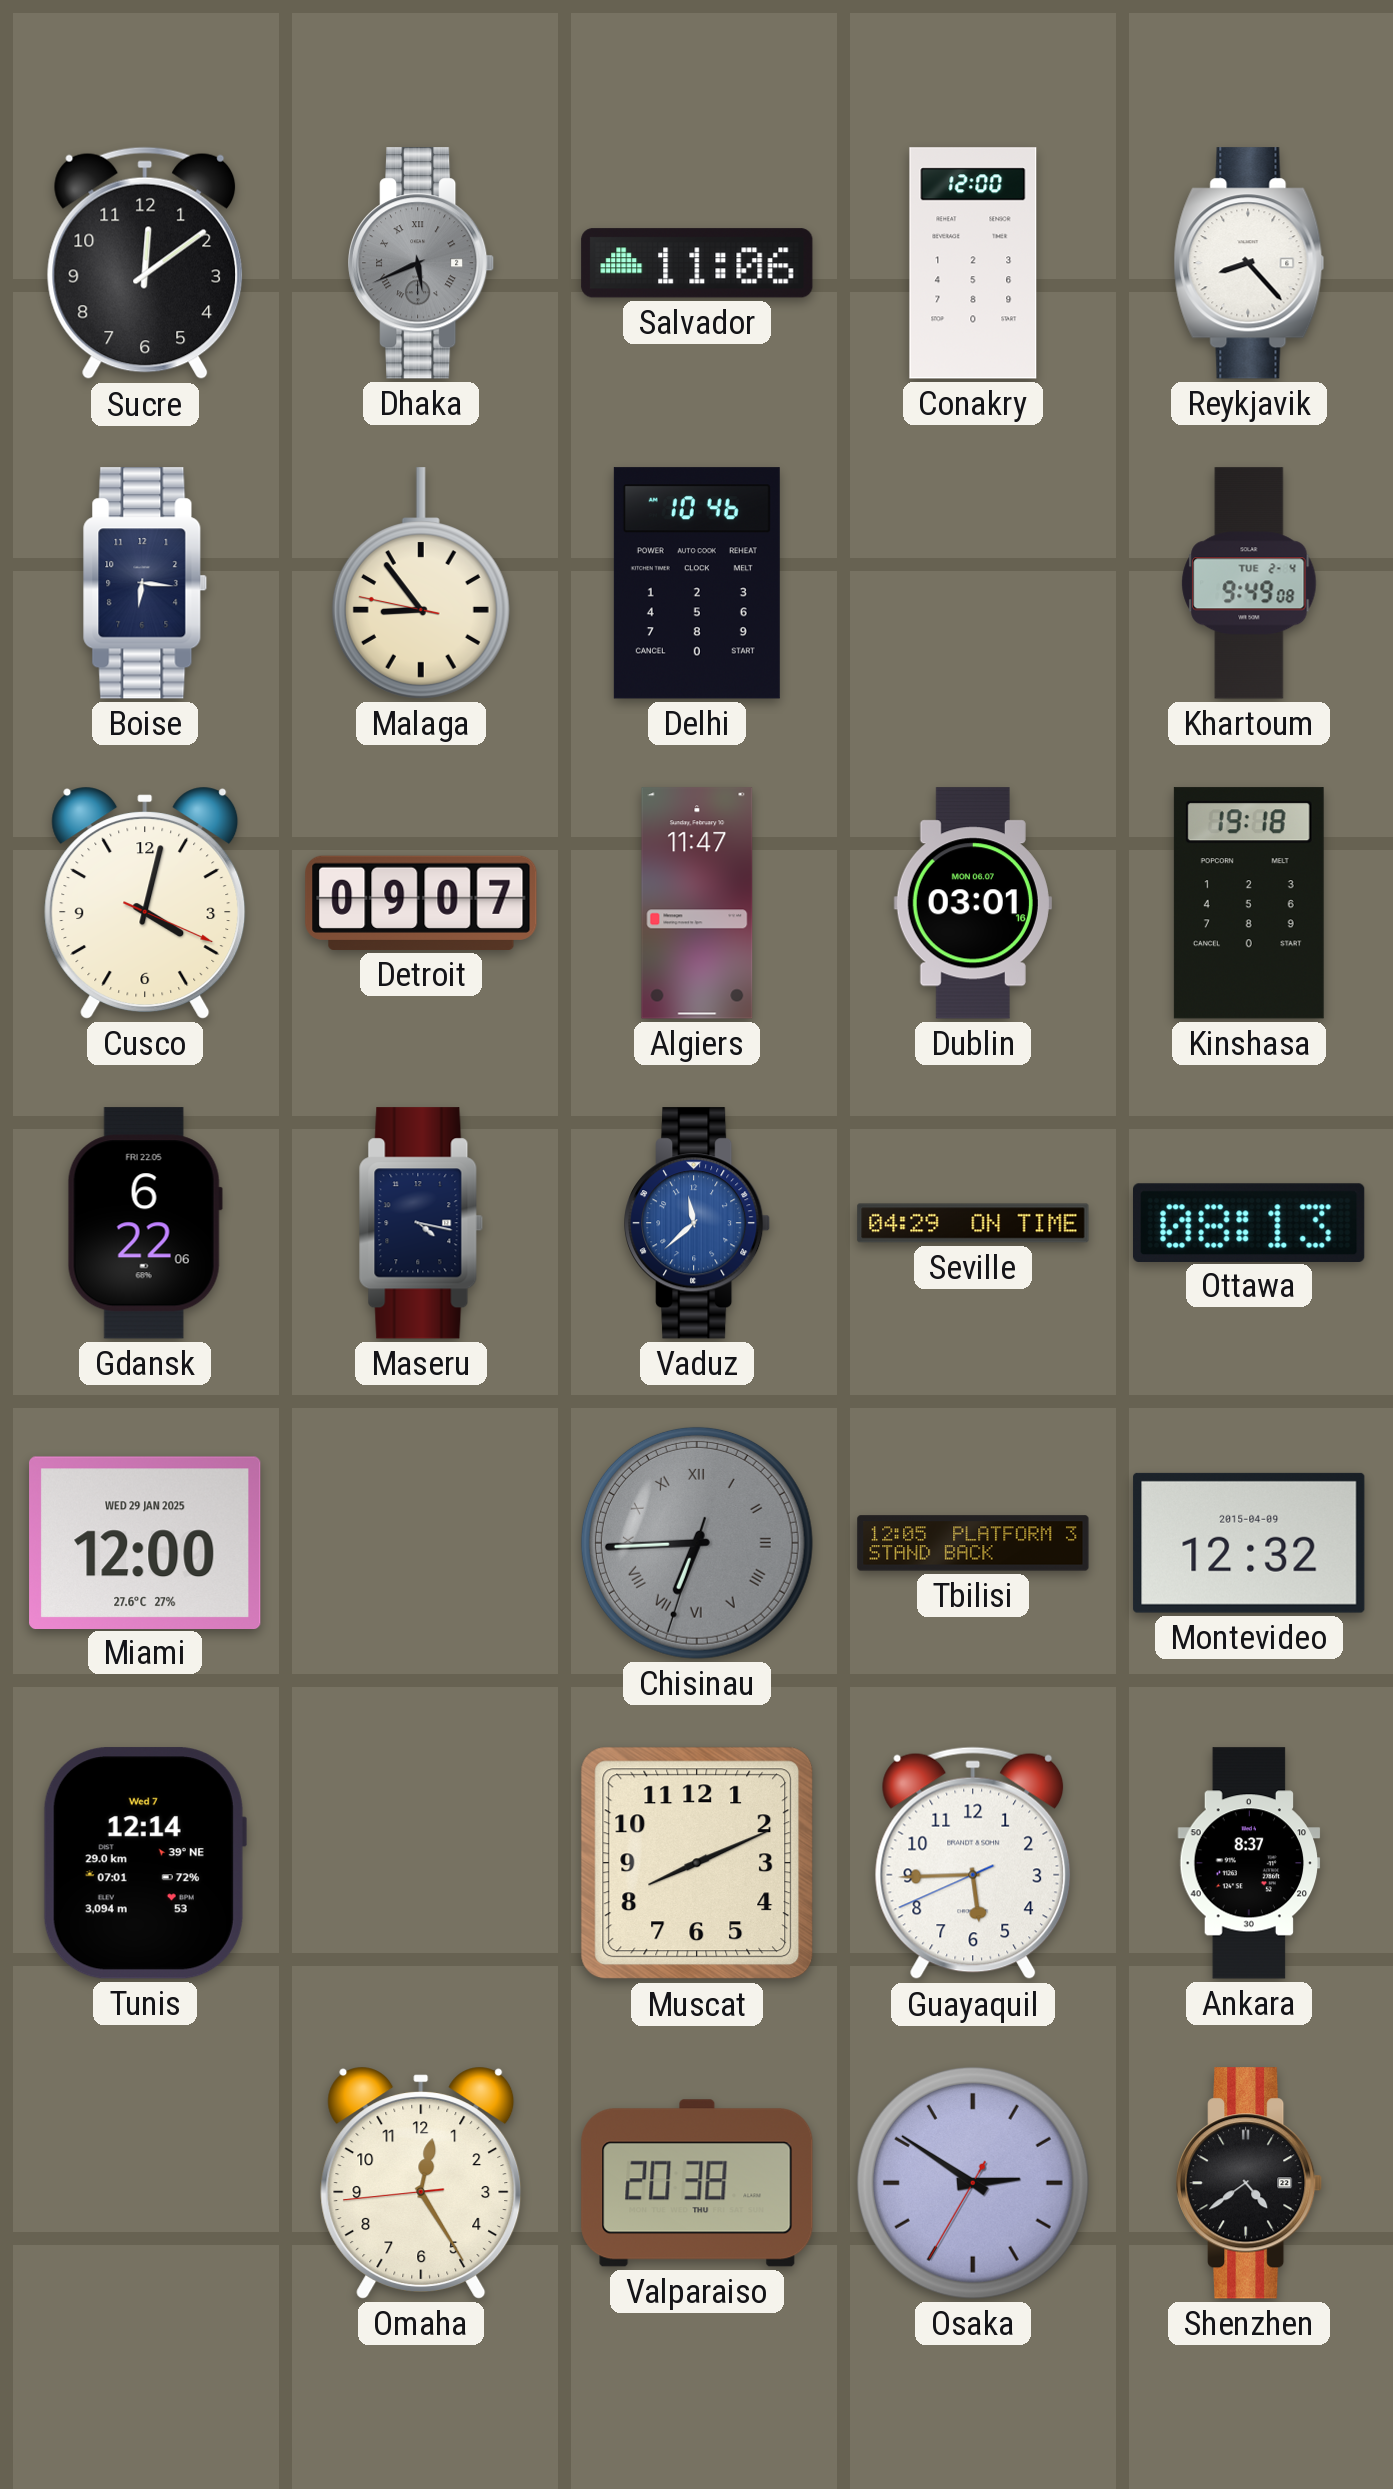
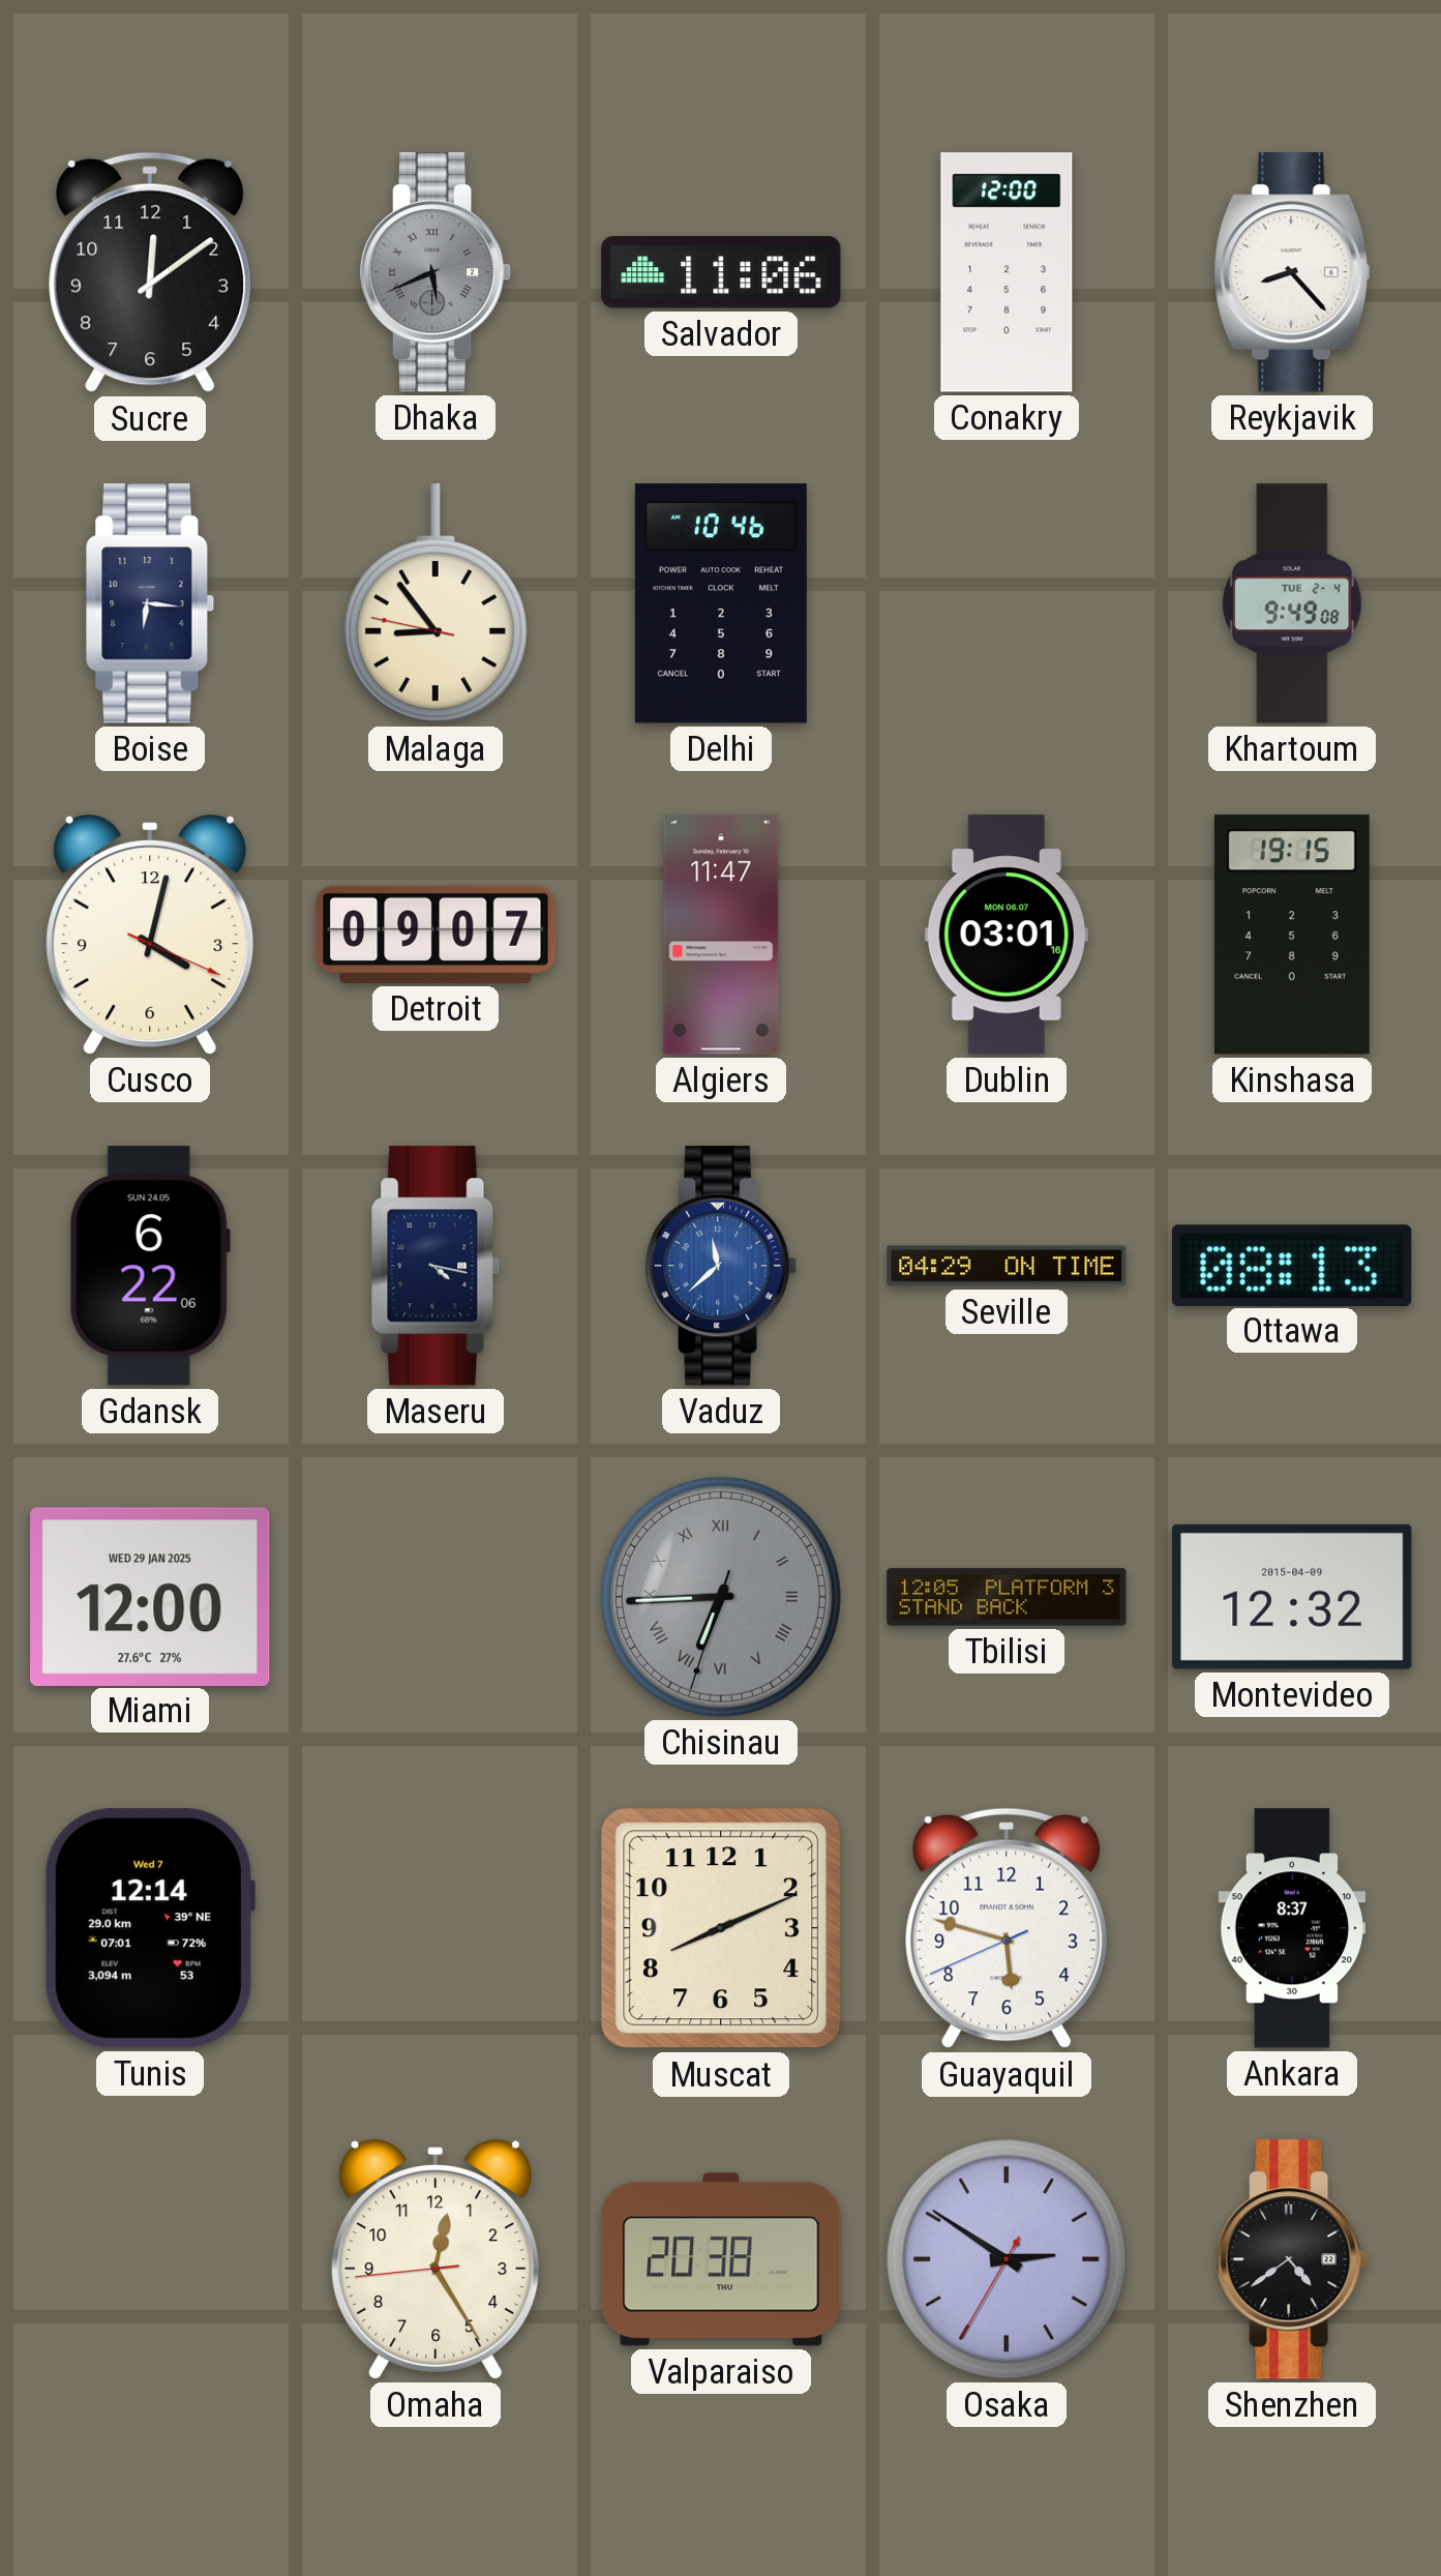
Kinshasa: 19:18 -> 19:15
Gdansk date: FRI 22.05 -> SUN 24.05
Guayaquil: 5:44 -> 5:47
